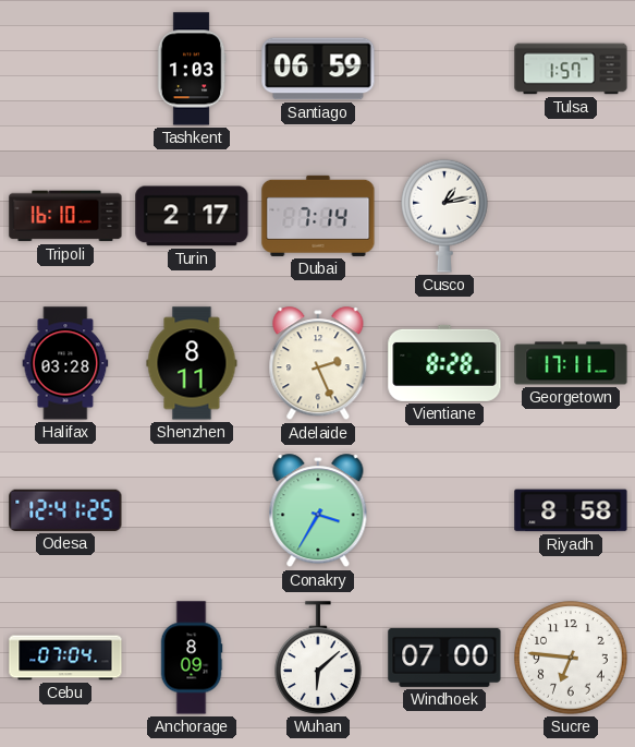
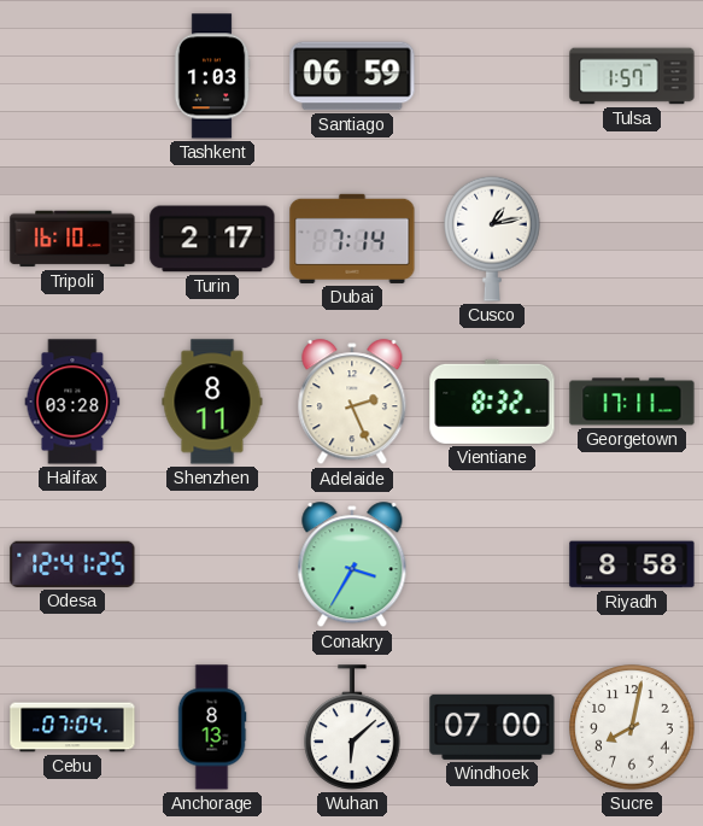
Vientiane: 8:28 -> 8:32
Anchorage: 8:09 -> 8:13
Sucre: 6:46 -> 8:02
